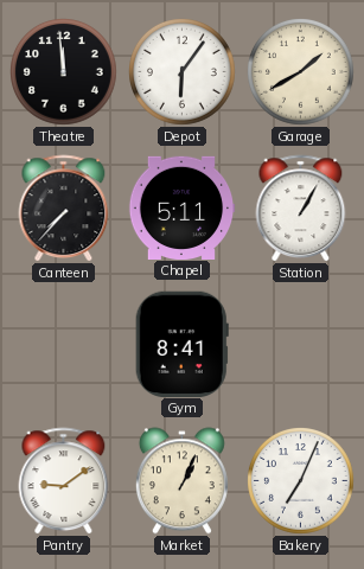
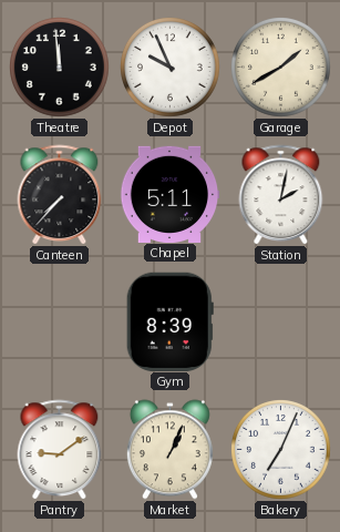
Depot: 6:06 -> 9:56
Station: 1:05 -> 2:02
Gym: 8:41 -> 8:39
